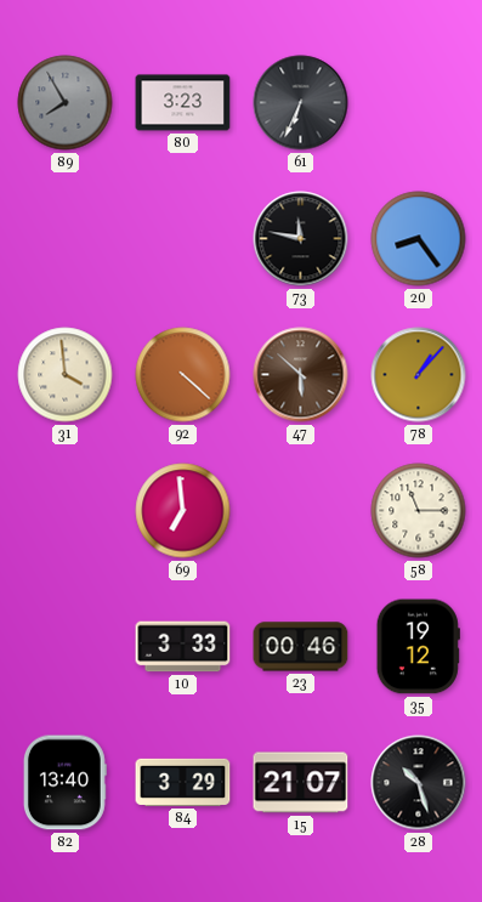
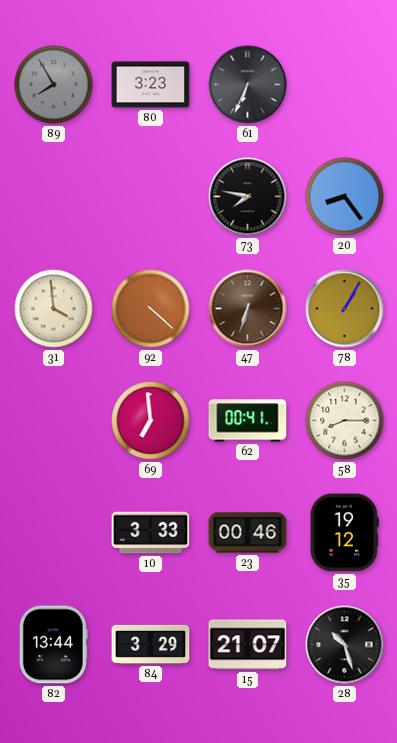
73: 11:47 -> 7:47
47: 5:52 -> 6:33
78: 1:07 -> 1:05
62: none -> 00:41
58: 11:15 -> 8:15
82: 13:40 -> 13:44
